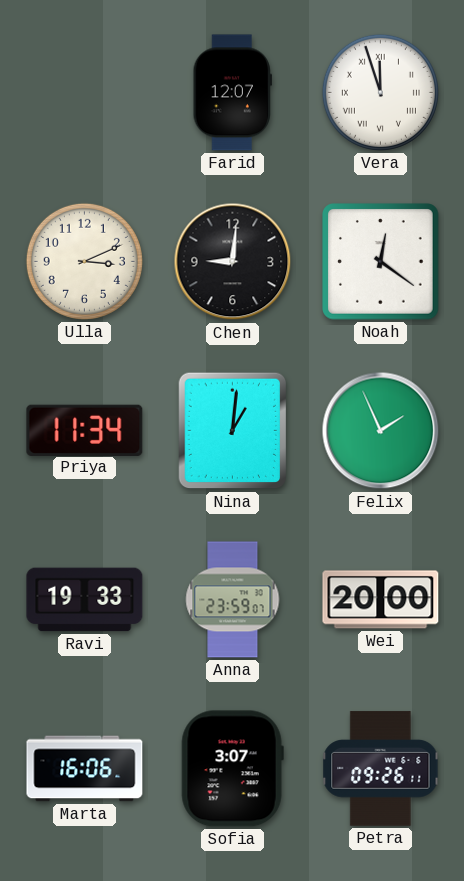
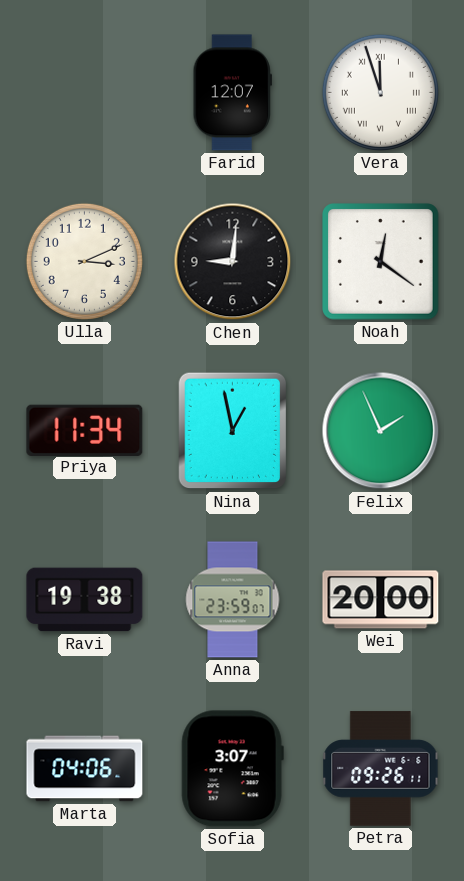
Nina: 1:01 -> 12:58
Ravi: 19:33 -> 19:38
Marta: 16:06 -> 04:06
